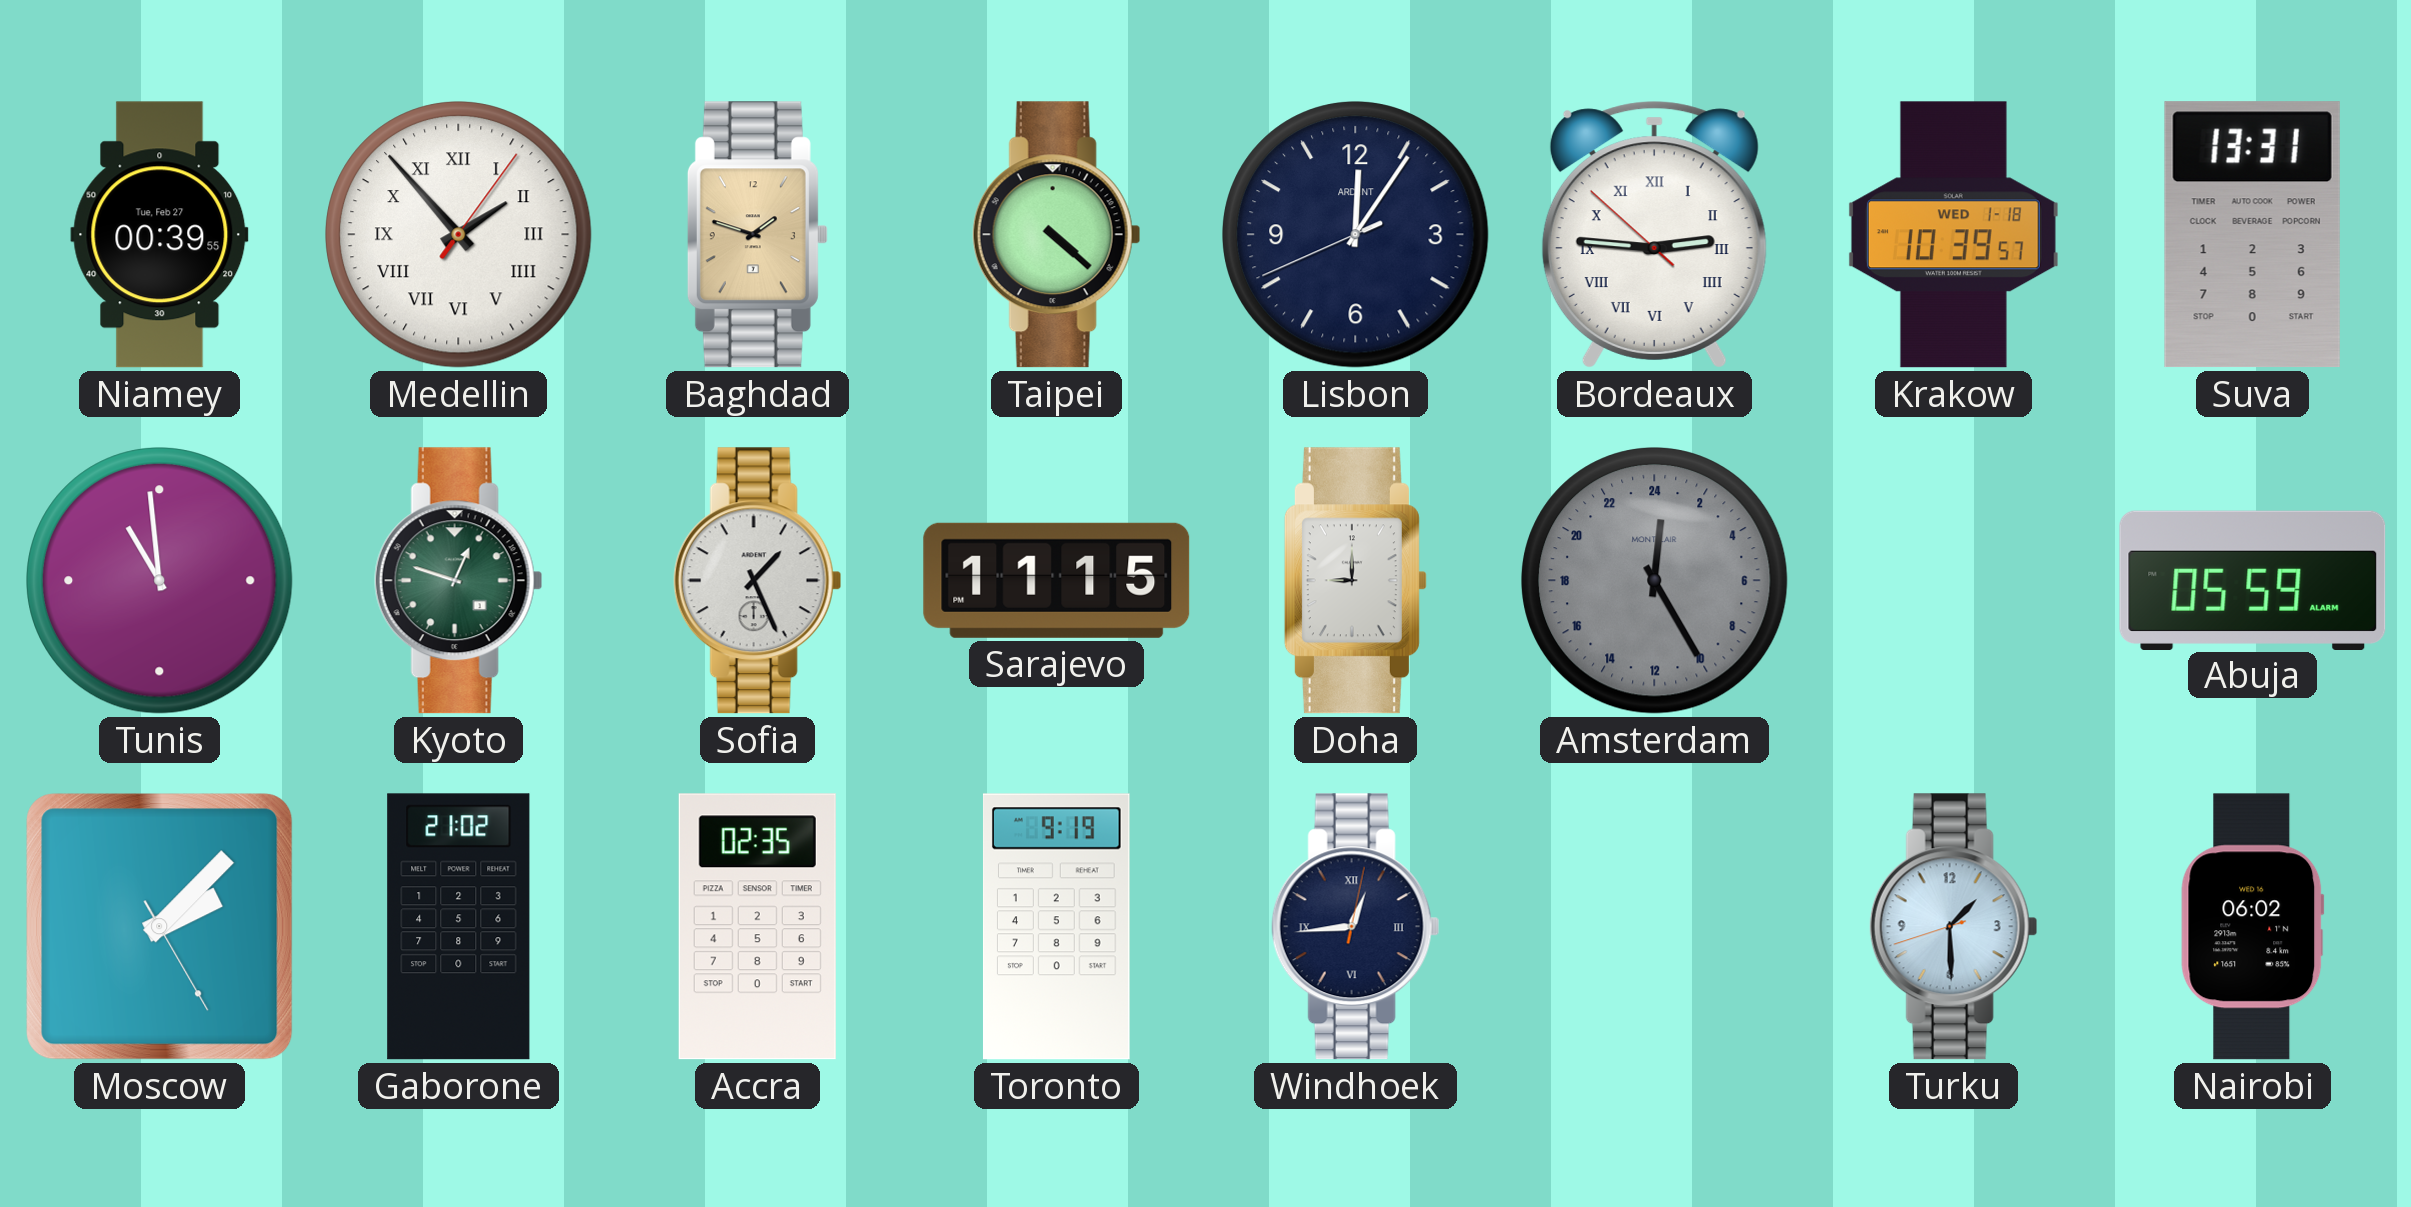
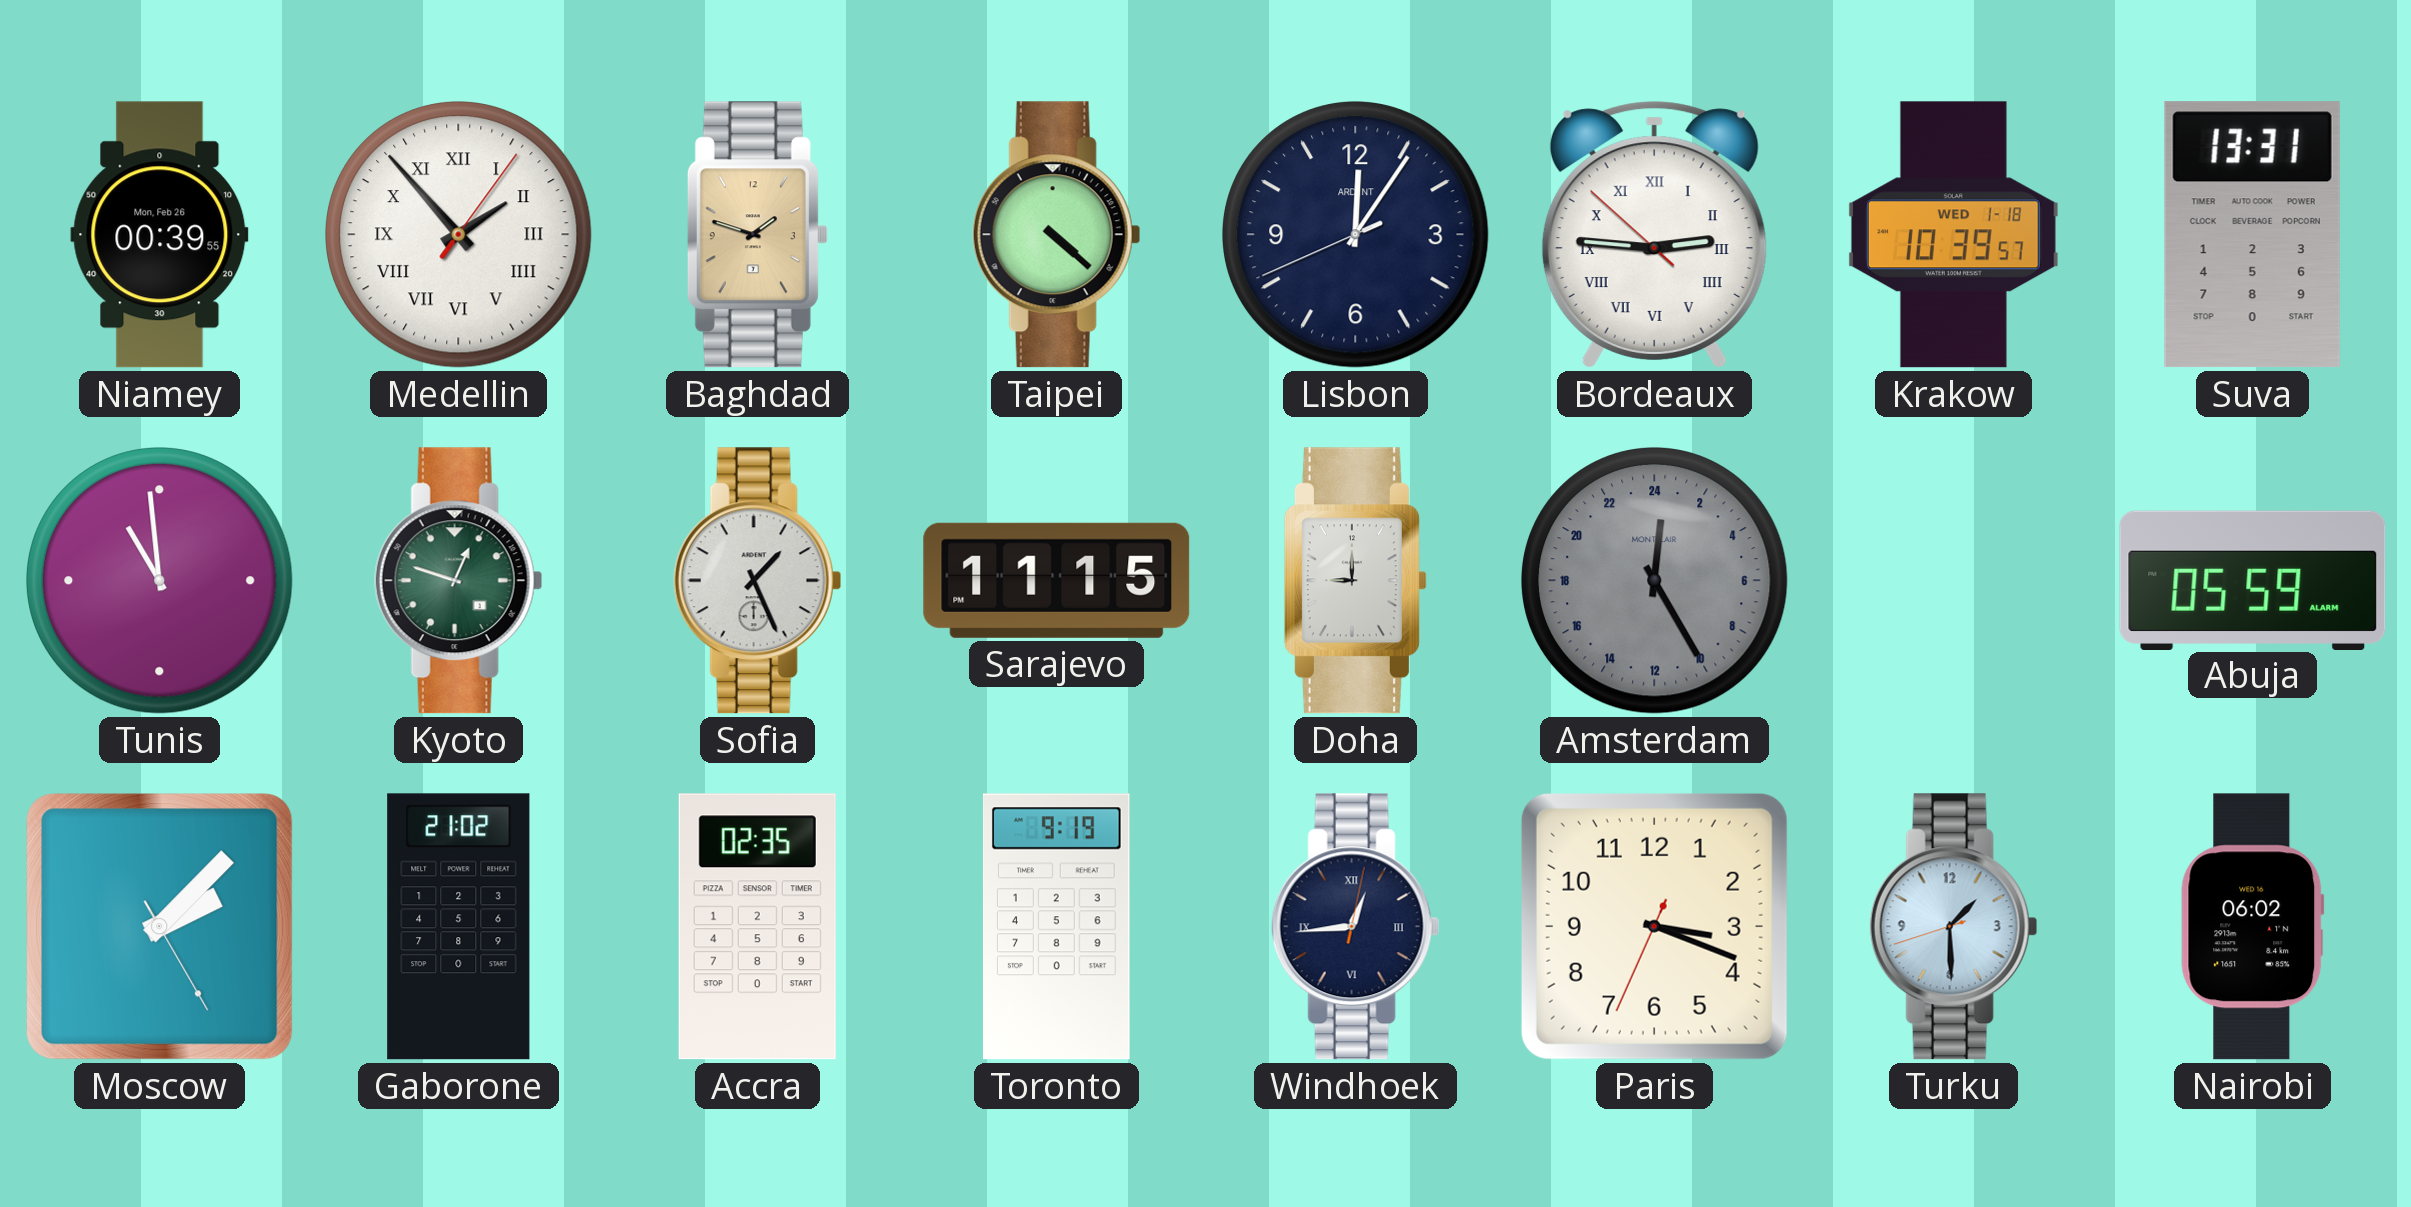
Niamey date: Tue, Feb 27 -> Mon, Feb 26
Paris: none -> 3:18
